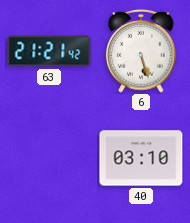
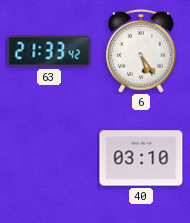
63: 21:21 -> 21:33
6: 5:27 -> 5:24
